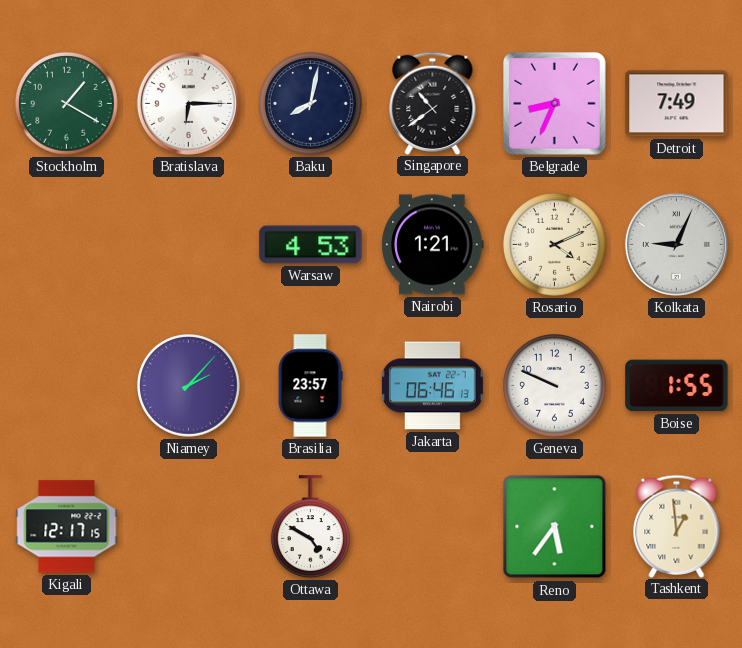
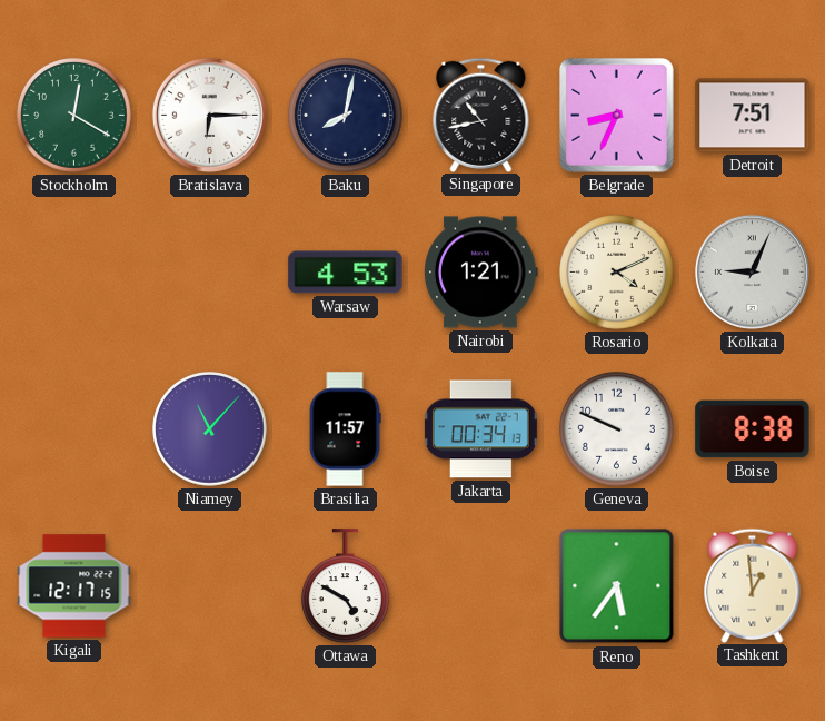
Stockholm: 1:20 -> 12:20
Singapore: 10:39 -> 10:43
Detroit: 7:49 -> 7:51
Niamey: 2:07 -> 11:07
Brasilia: 23:57 -> 11:57
Jakarta: 06:46 -> 00:34
Boise: 1:55 -> 8:38
